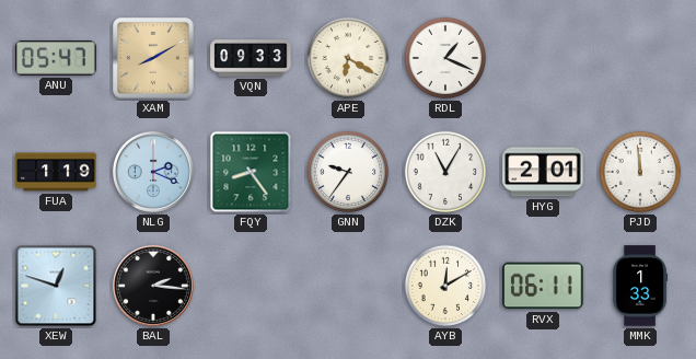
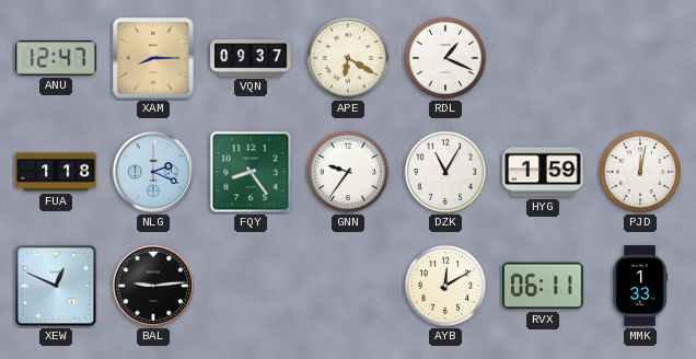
ANU: 05:47 -> 12:47
XAM: 8:10 -> 8:15
VQN: 09:33 -> 09:37
FUA: 1:19 -> 1:18
HYG: 2:01 -> 1:59
PJD: 11:59 -> 12:02
XEW: 12:48 -> 12:49
BAL: 2:16 -> 9:14
